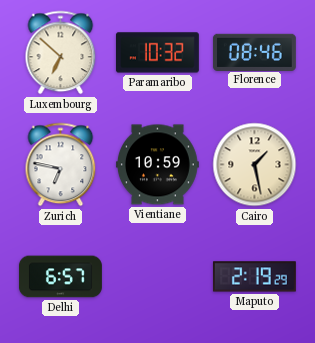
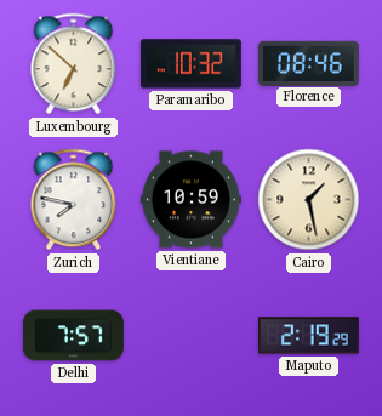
Zurich: 6:47 -> 7:47
Delhi: 6:57 -> 7:57
